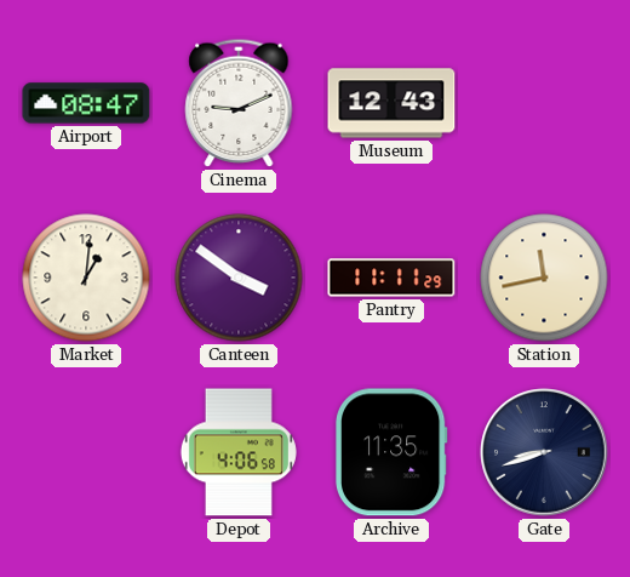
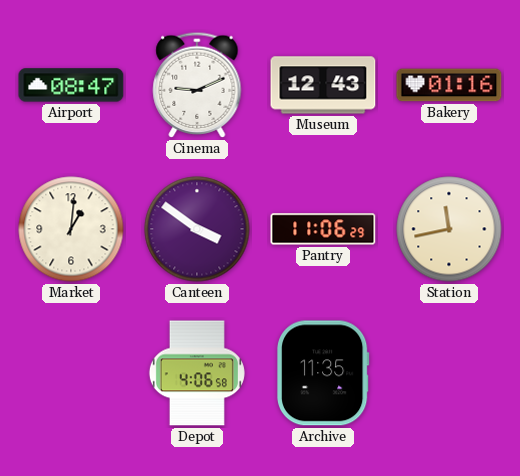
Bakery: none -> 01:16
Pantry: 11:11 -> 11:06
Gate: 8:42 -> none
